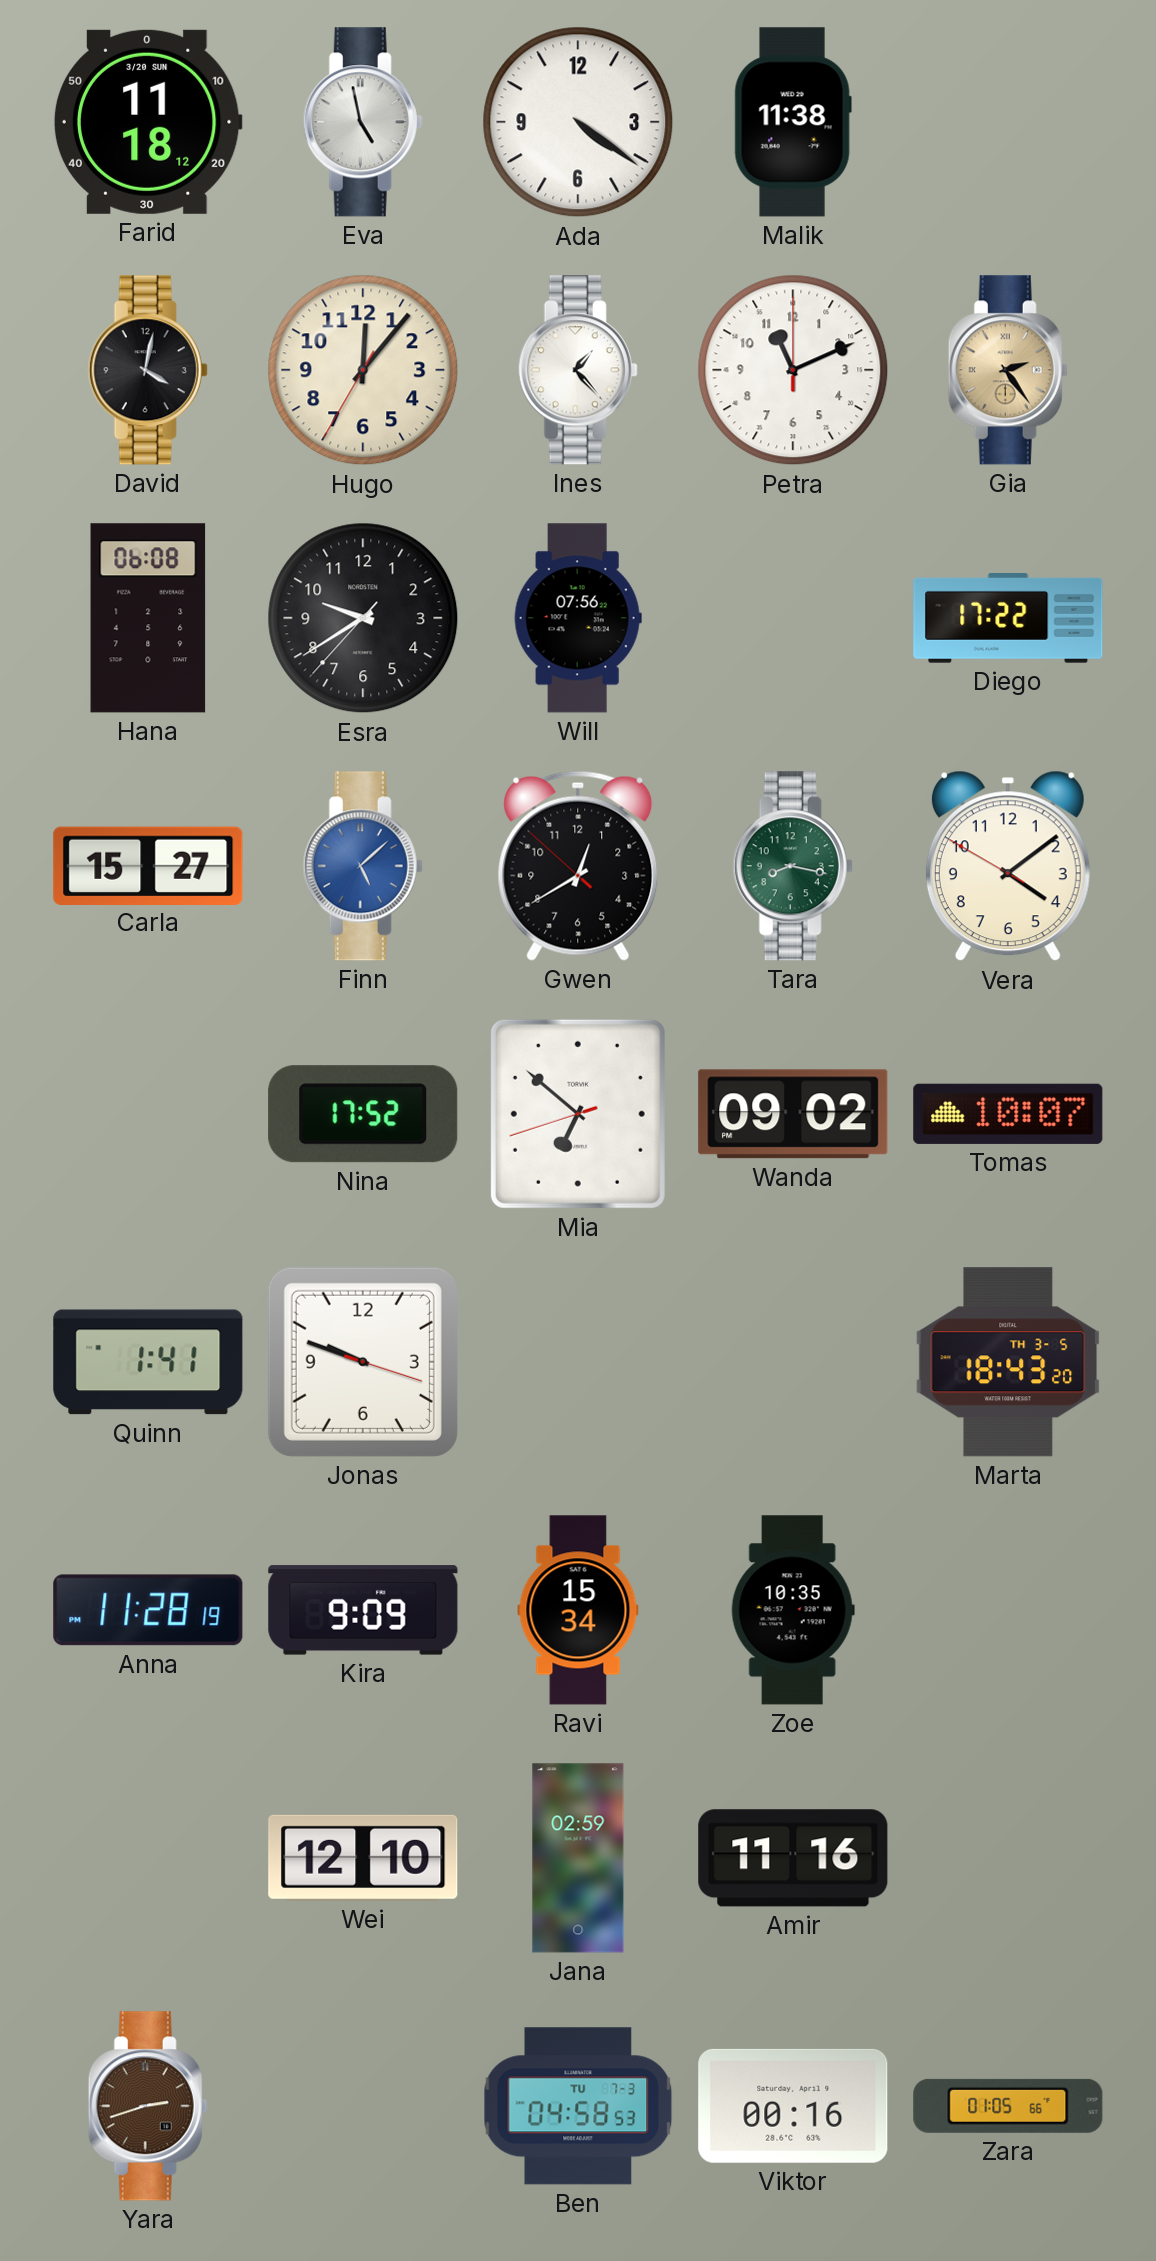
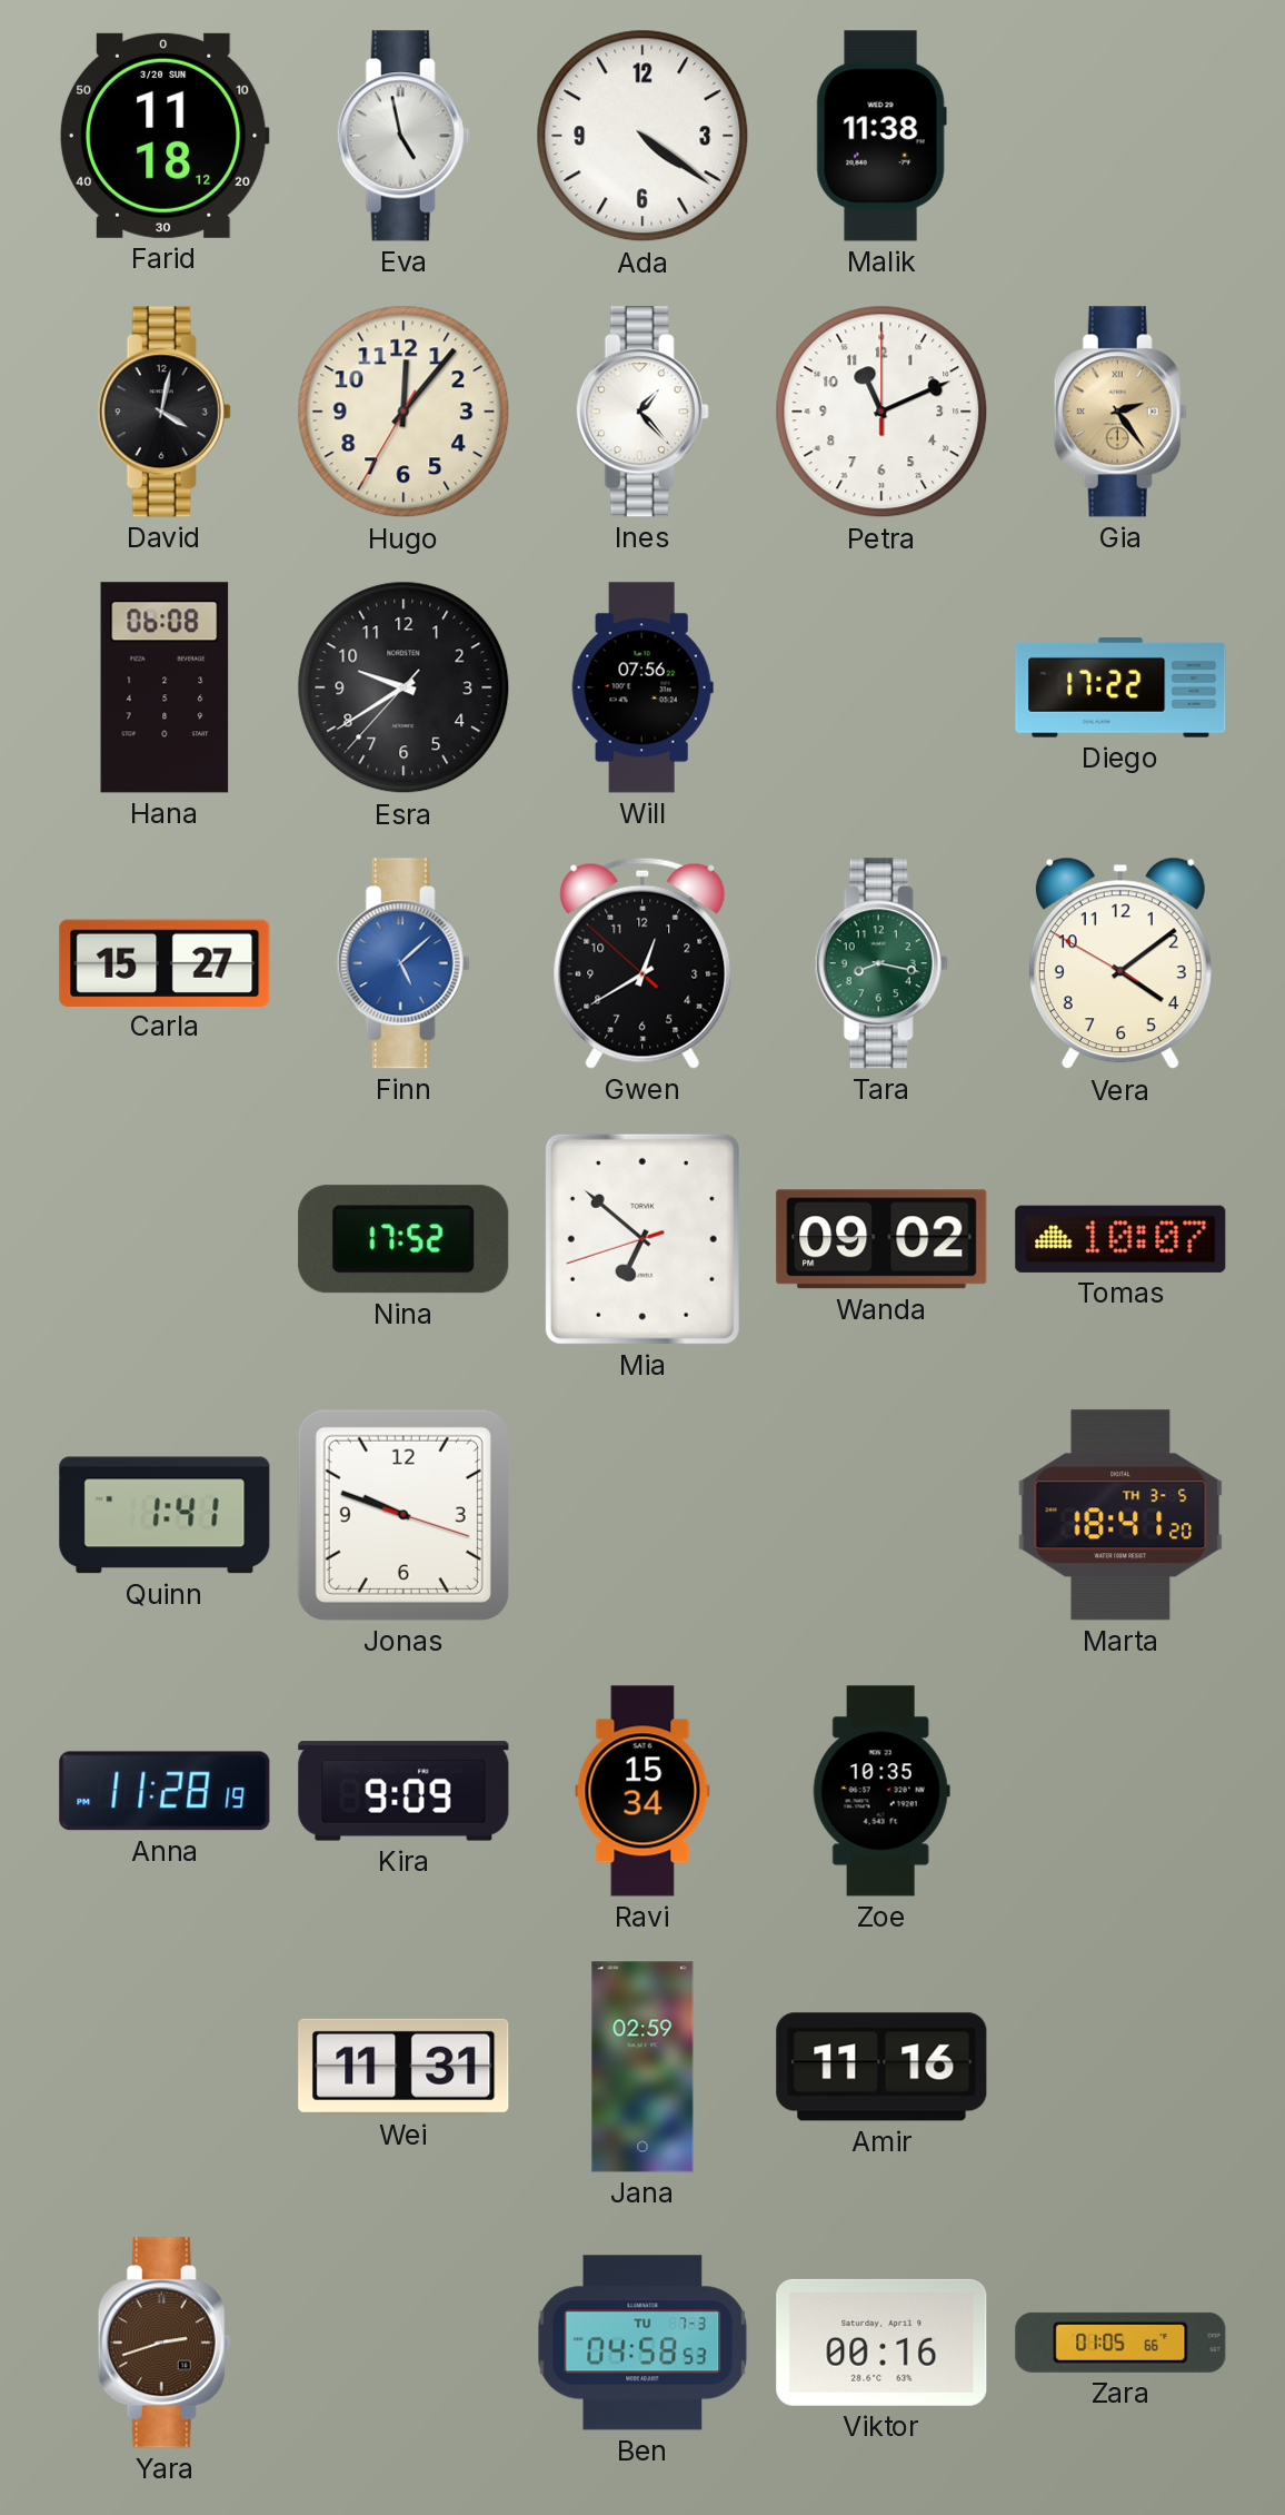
Marta: 18:43 -> 18:41
Wei: 12:10 -> 11:31
